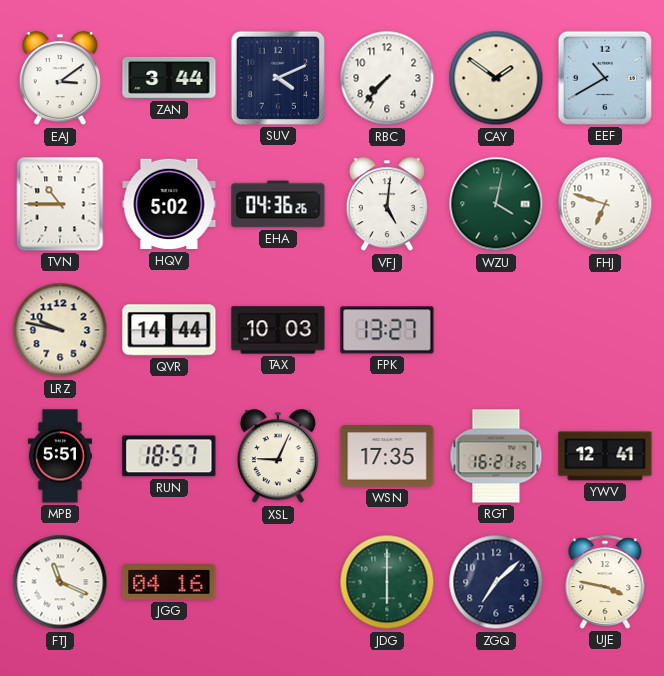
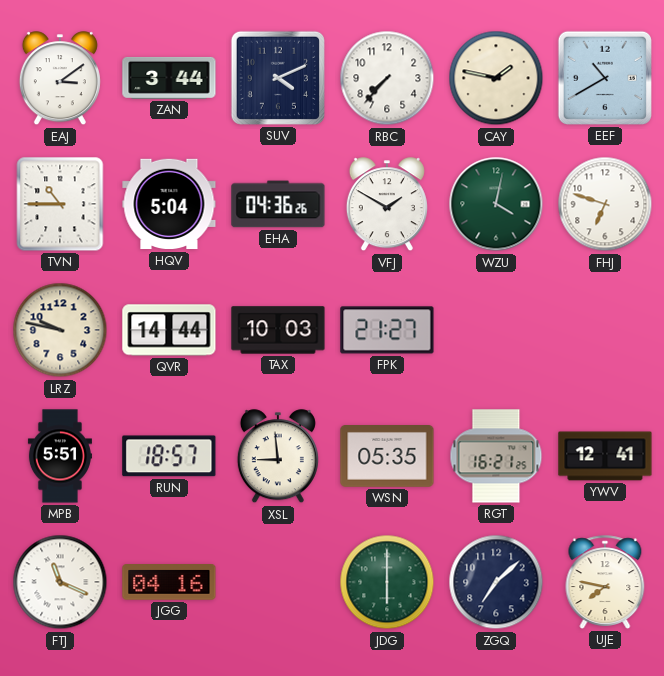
CAY: 1:51 -> 1:47
HQV: 5:02 -> 5:04
VFJ: 5:01 -> 1:50
FPK: 13:27 -> 21:27
XSL: 9:04 -> 8:59
WSN: 17:35 -> 05:35
UJE: 3:47 -> 7:47
